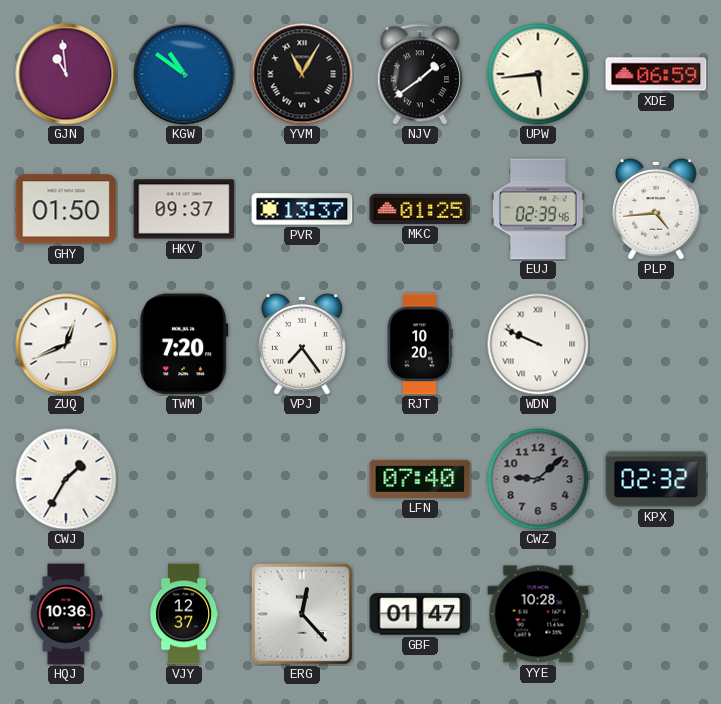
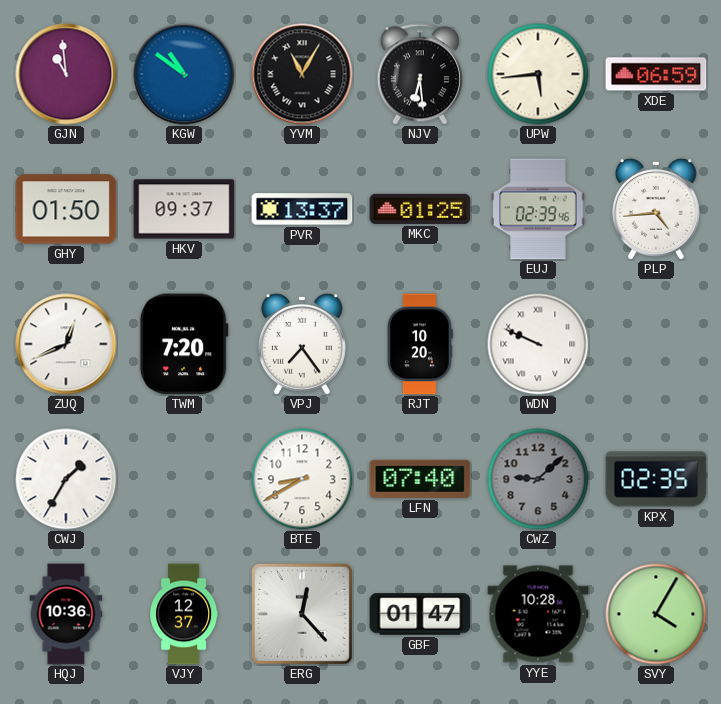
NJV: 1:39 -> 6:29
BTE: none -> 8:40
KPX: 02:32 -> 02:35
SVY: none -> 4:05
